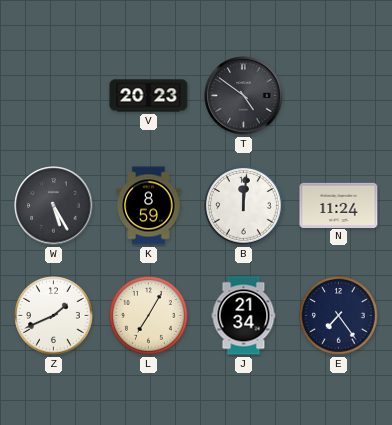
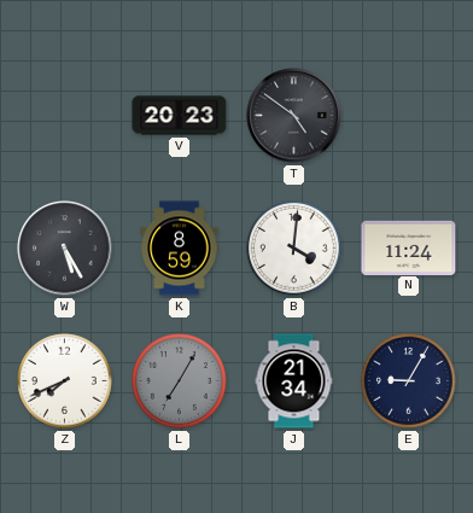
B: 12:01 -> 4:01
Z: 1:41 -> 7:41
L dial: cream -> grey
E: 7:24 -> 9:05
